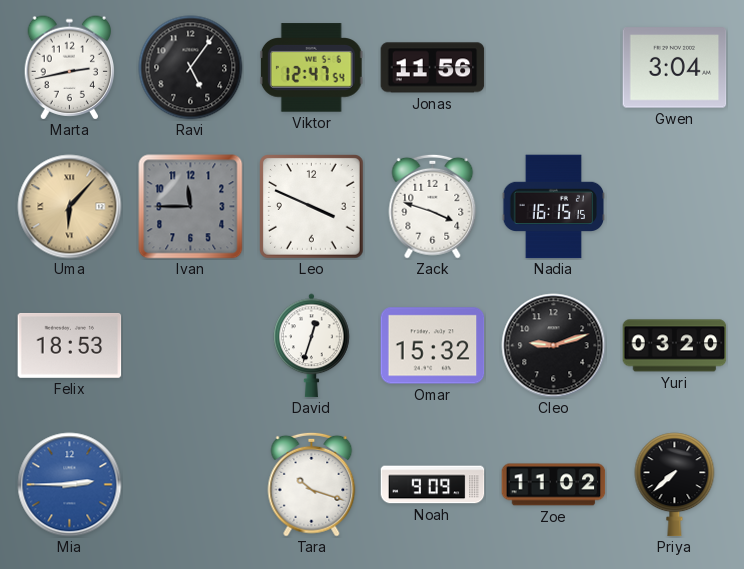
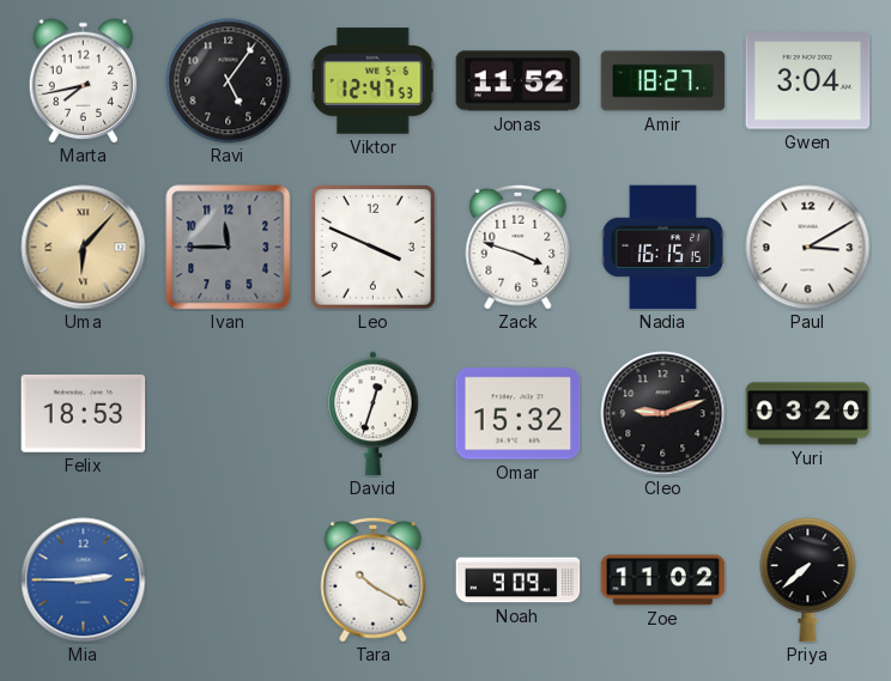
Marta: 2:43 -> 7:43
Viktor: 12:47:54 -> 12:47:53
Jonas: 11:56 -> 11:52
Amir: none -> 18:27
Paul: none -> 3:10
Tara: 10:18 -> 10:20
